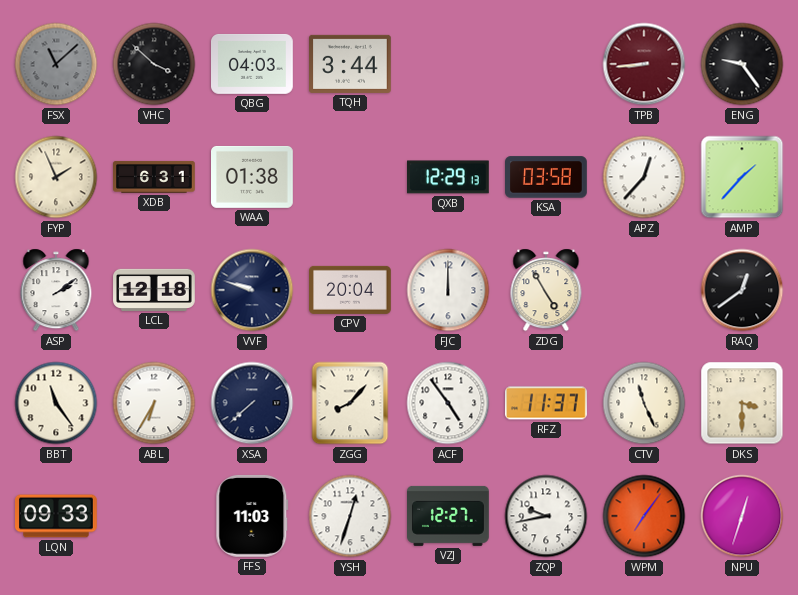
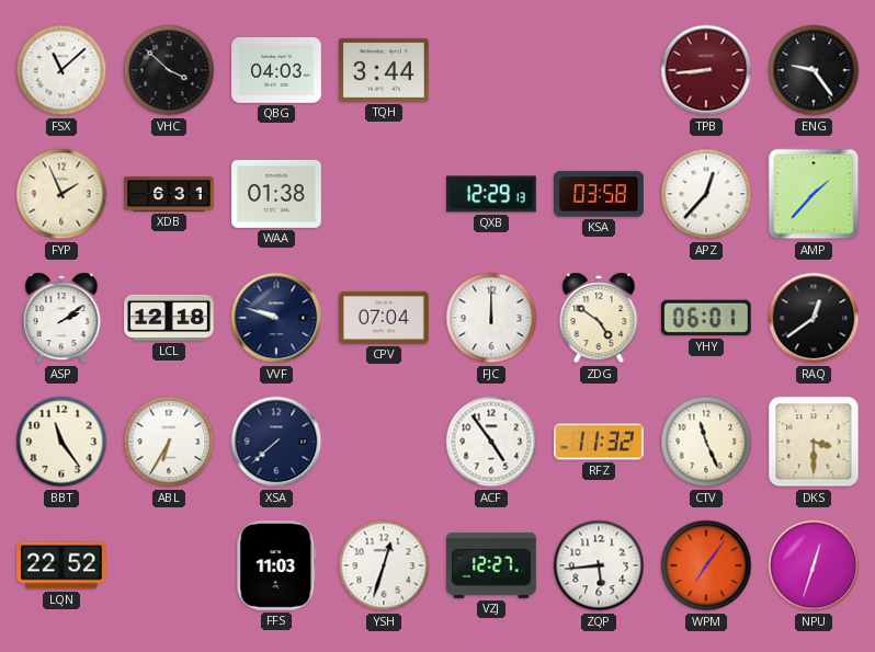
FSX dial: grey -> white
CPV: 20:04 -> 07:04
ZDG: 4:55 -> 4:51
YHY: none -> 06:01
ZGG: 8:07 -> none
RFZ: 11:37 -> 11:32
LQN: 09:33 -> 22:52
ZQP: 9:43 -> 5:44
